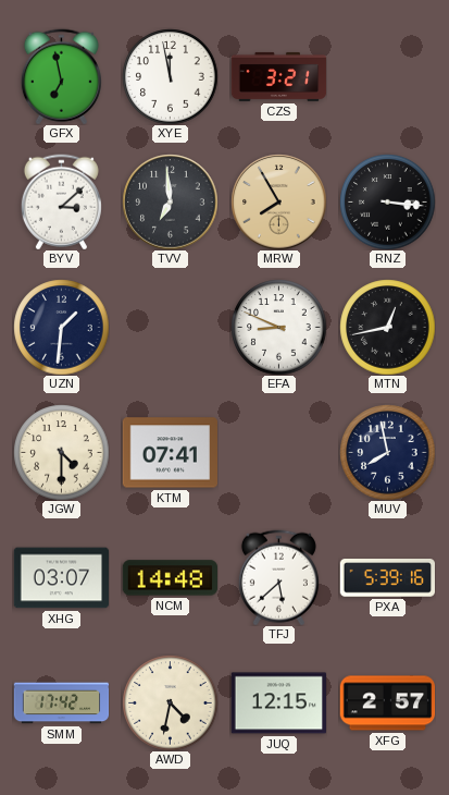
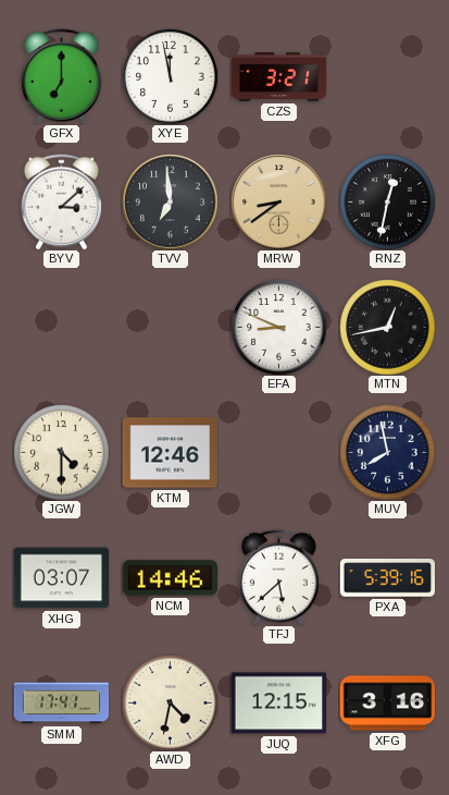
GFX: 6:58 -> 7:00
MRW: 7:55 -> 8:39
RNZ: 3:16 -> 12:32
UZN: 1:31 -> none
KTM: 07:41 -> 12:46
NCM: 14:48 -> 14:46
SMM: 17:42 -> 17:41
XFG: 2:57 -> 3:16
